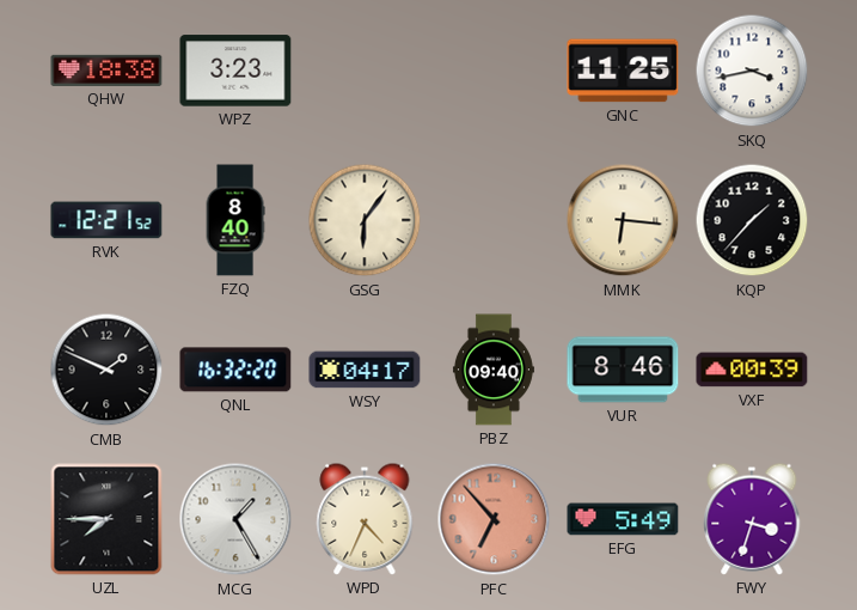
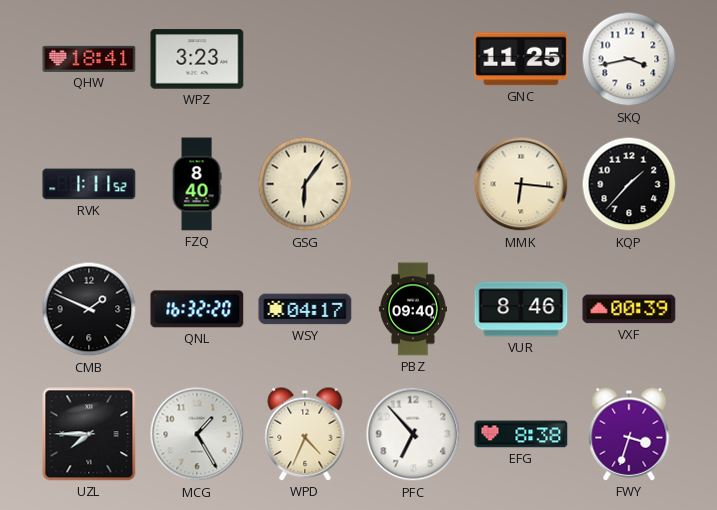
QHW: 18:38 -> 18:41
RVK: 12:21 -> 1:11
PFC dial: salmon -> white
EFG: 5:49 -> 8:38
